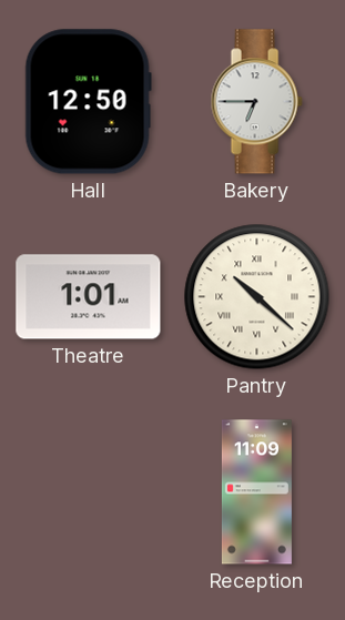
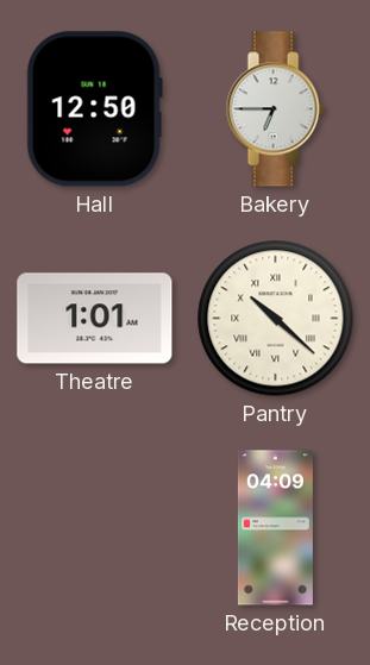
Reception: 11:09 -> 04:09
